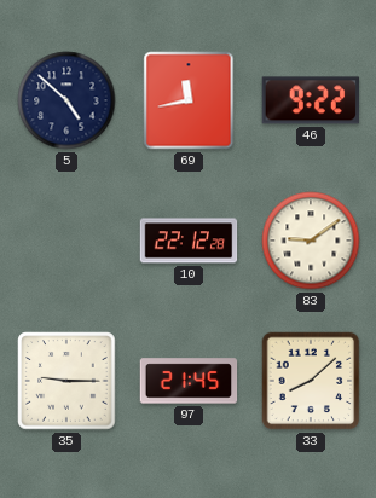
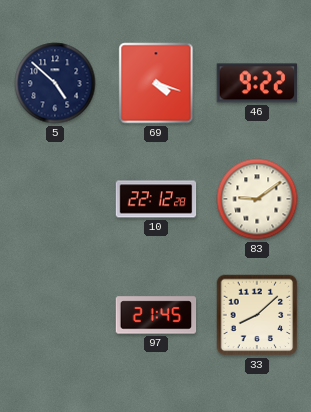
69: 11:43 -> 4:18
35: 9:15 -> none
